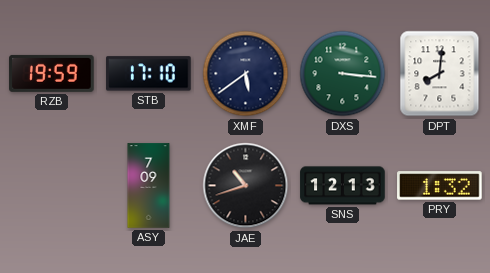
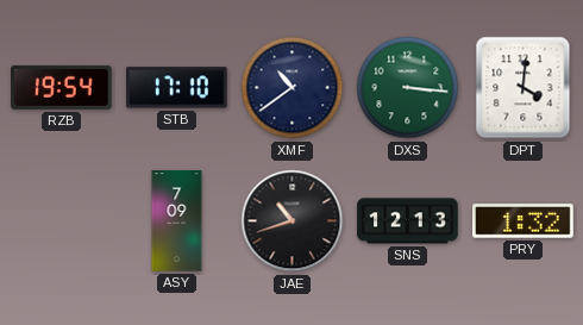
RZB: 19:59 -> 19:54
XMF: 5:39 -> 10:39
DPT: 8:01 -> 4:01
